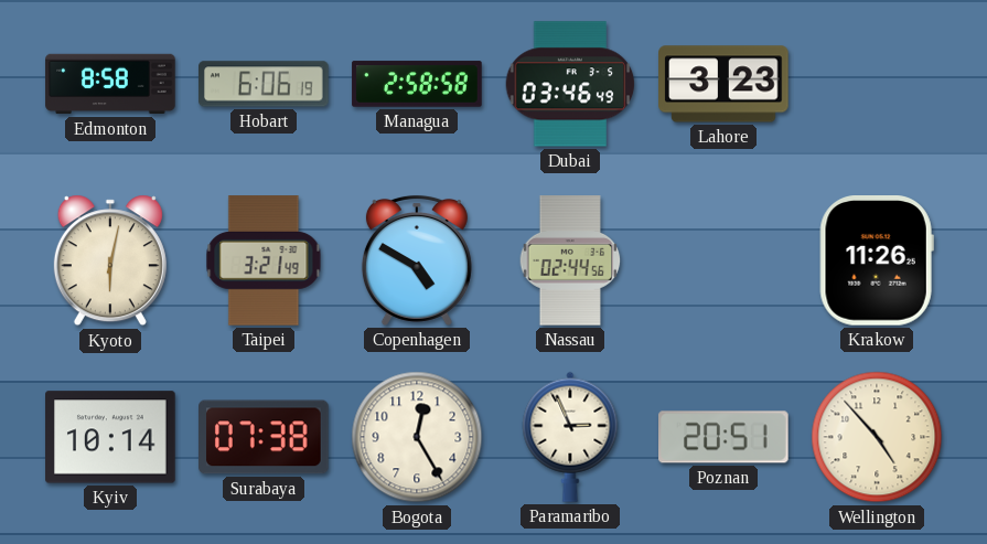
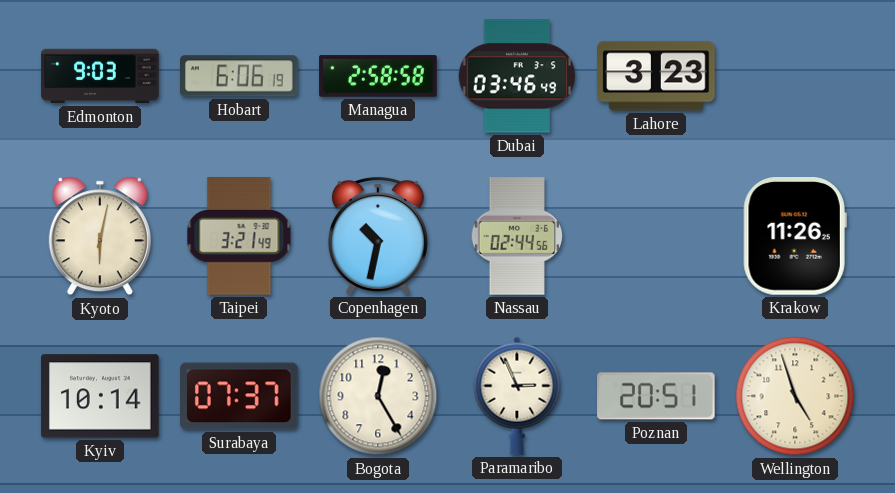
Edmonton: 8:58 -> 9:03
Copenhagen: 4:50 -> 10:32
Surabaya: 07:38 -> 07:37
Wellington: 4:53 -> 4:57
